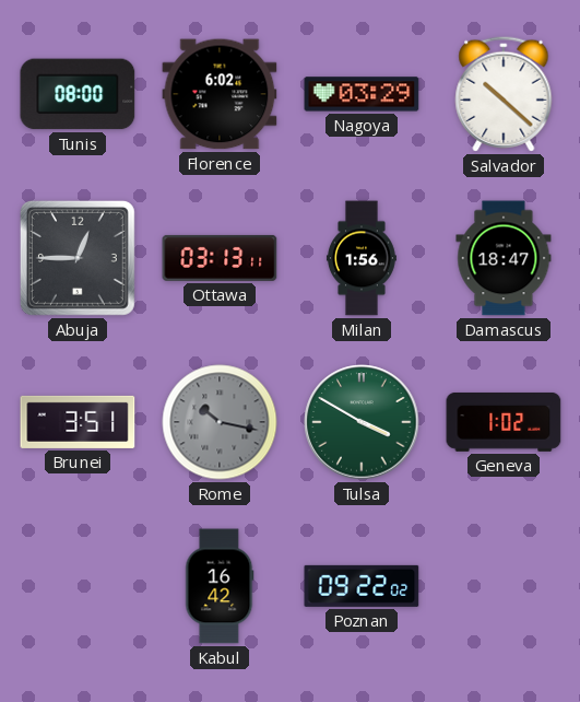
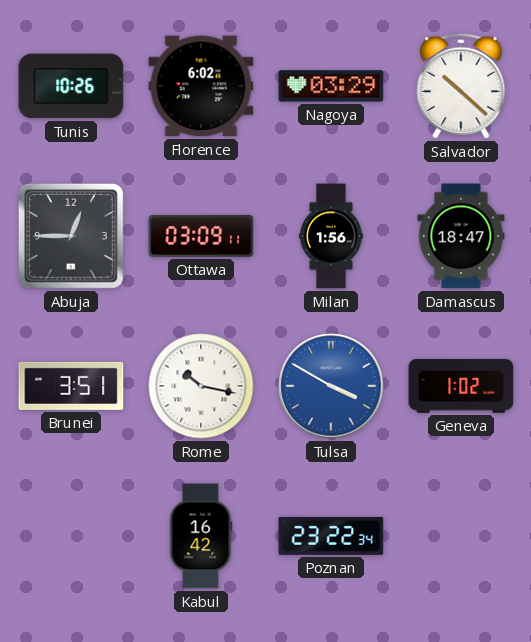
Tunis: 08:00 -> 10:26
Ottawa: 03:13 -> 03:09
Rome dial: grey -> white
Tulsa dial: green -> blue
Poznan: 09:22 -> 23:22
